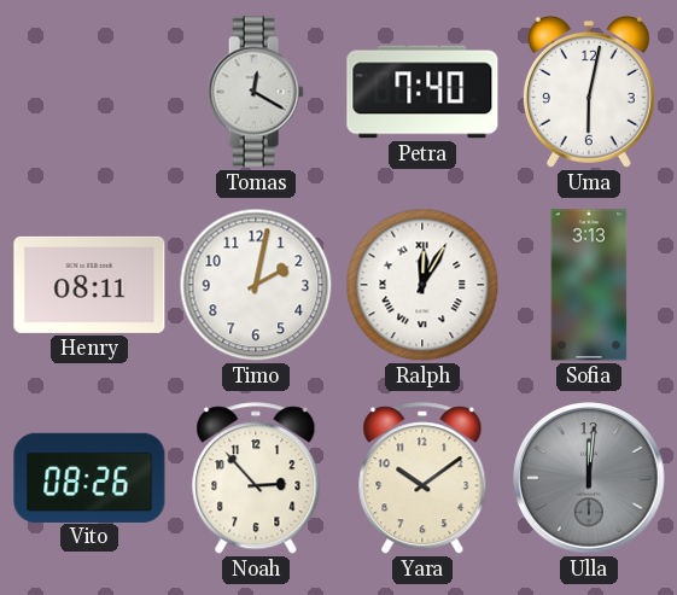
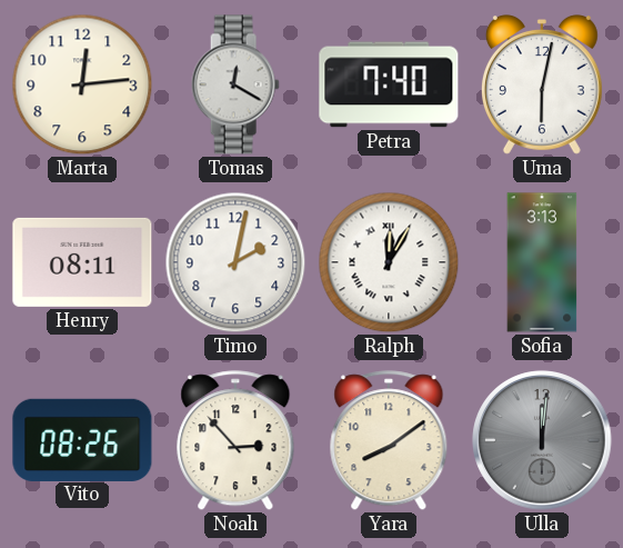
Marta: none -> 12:14
Yara: 10:09 -> 8:09
